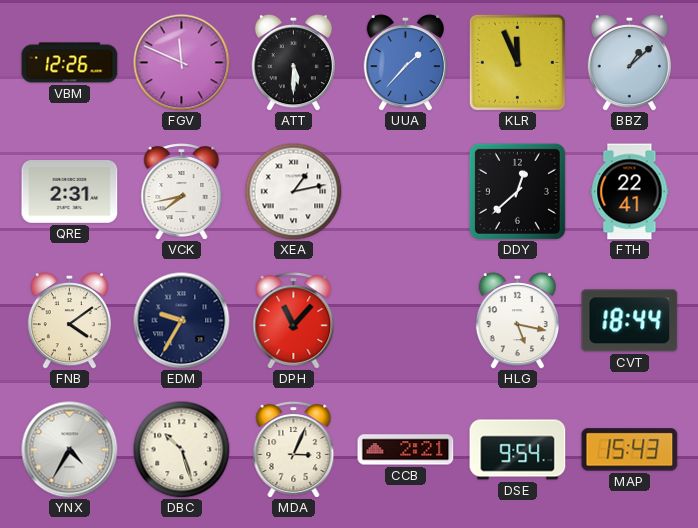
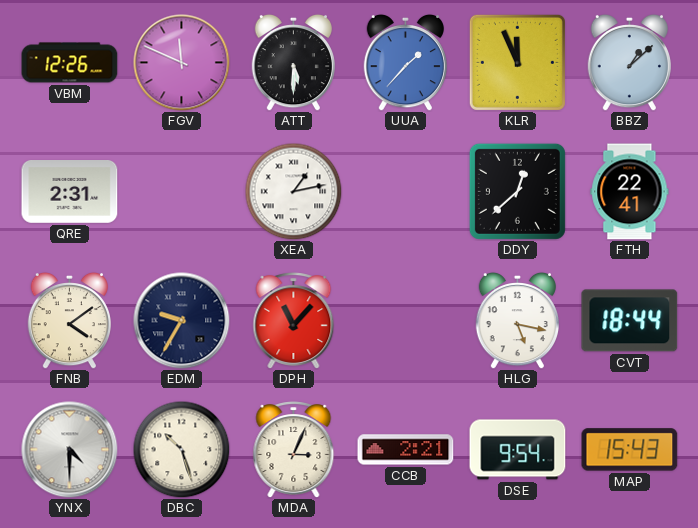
VCK: 7:43 -> none
YNX: 4:35 -> 4:30
